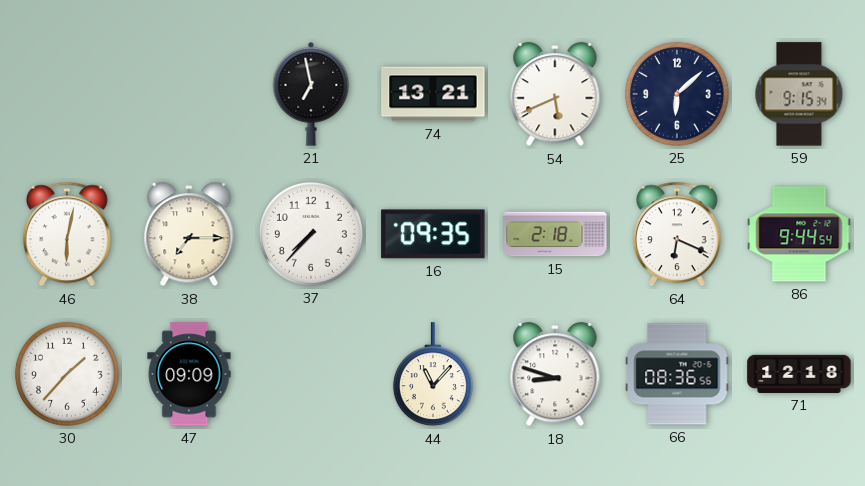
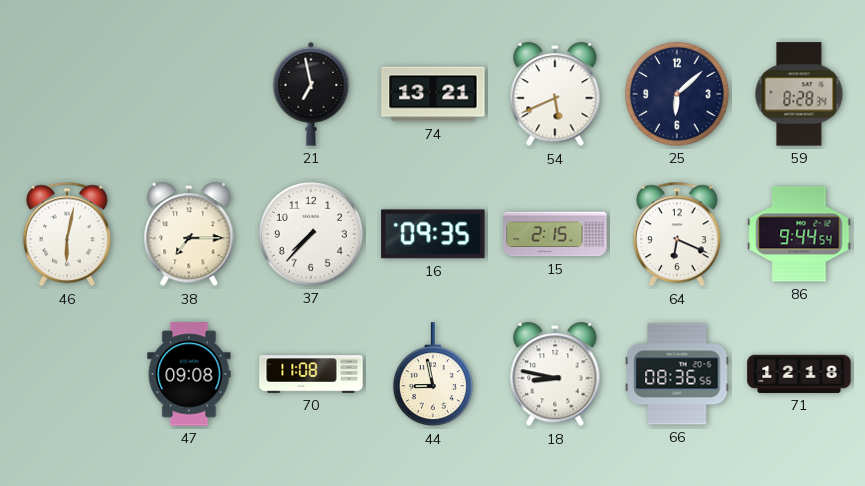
59: 9:15 -> 8:28
15: 2:18 -> 2:15
30: 1:37 -> none
47: 09:09 -> 09:08
70: none -> 11:08
44: 11:07 -> 8:58
18: 8:48 -> 8:47
